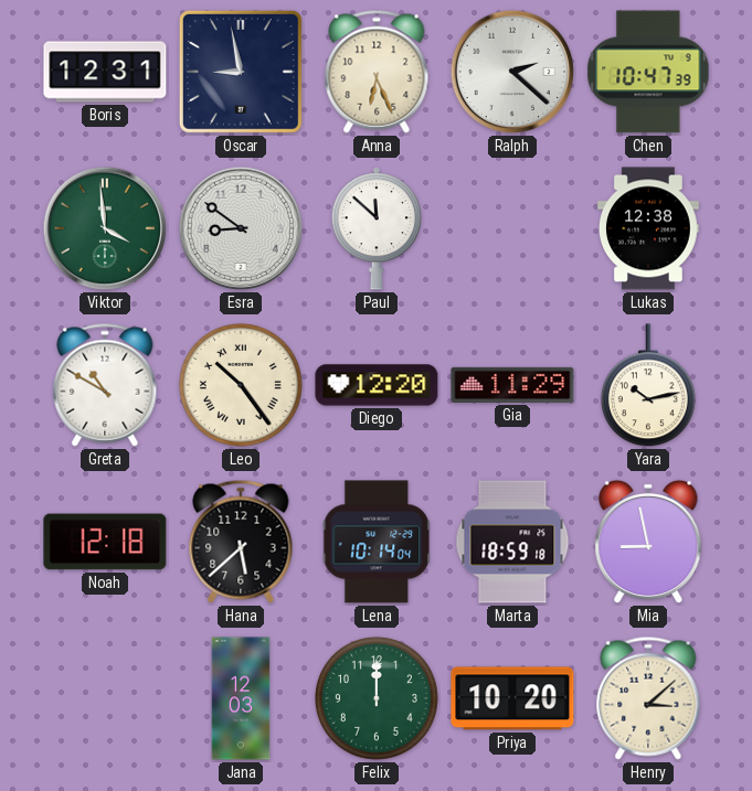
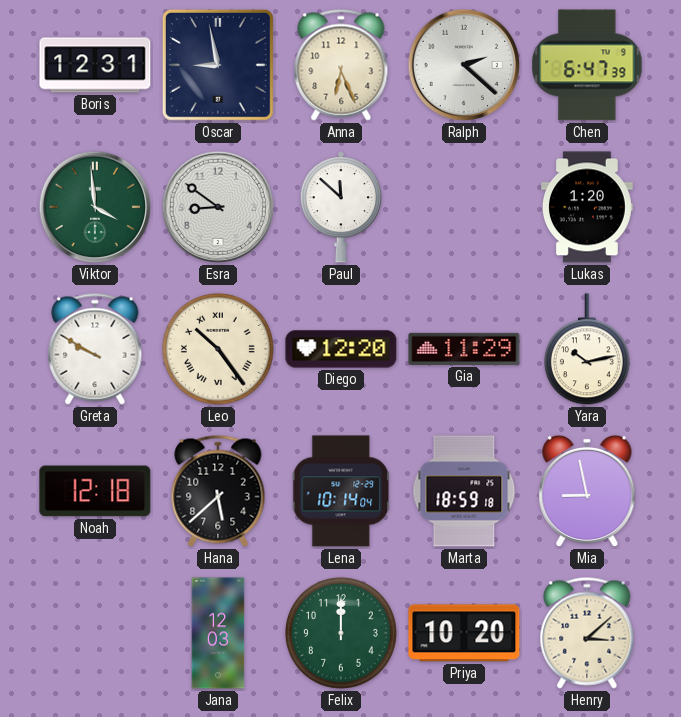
Chen: 10:47 -> 6:47
Lukas: 12:38 -> 1:20
Greta: 10:50 -> 9:50
